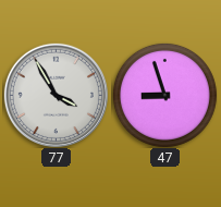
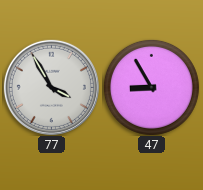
47: 8:57 -> 8:55
